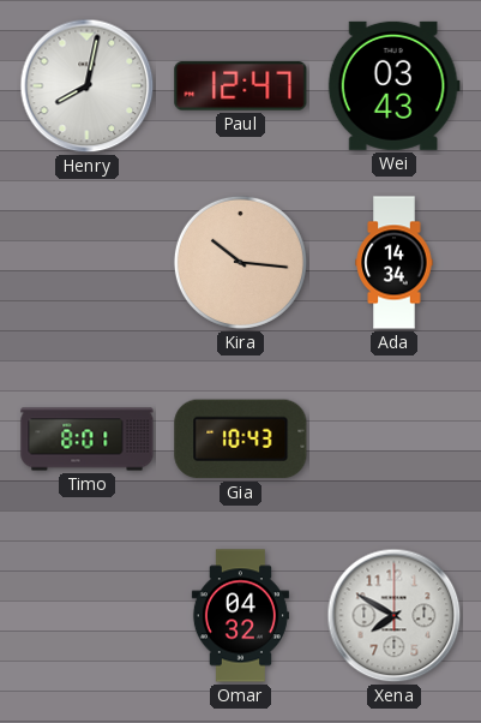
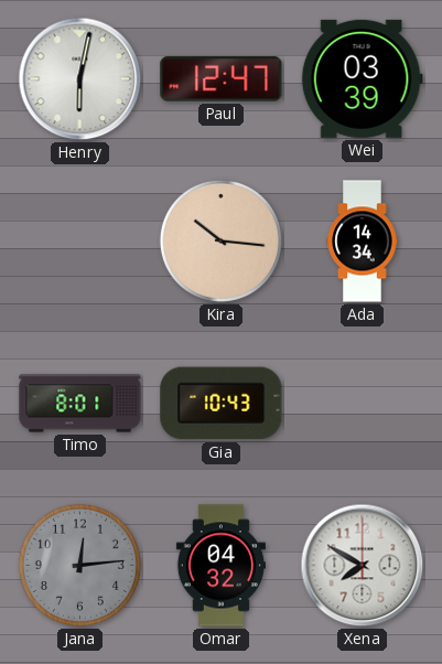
Henry: 8:02 -> 6:02
Wei: 03:43 -> 03:39
Jana: none -> 12:14
